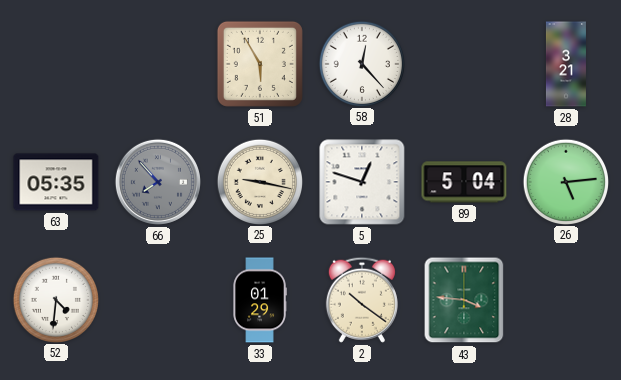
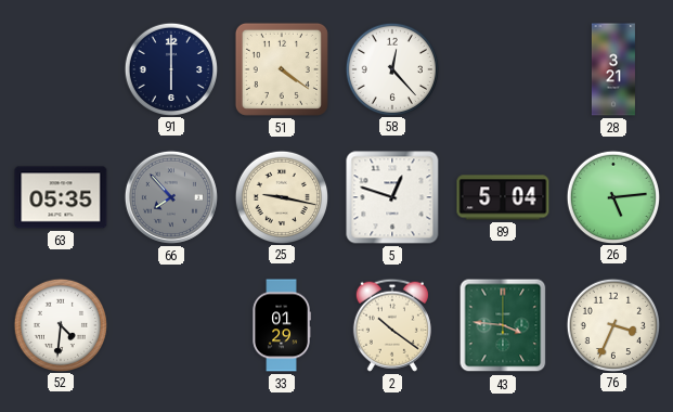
91: none -> 6:00
51: 5:55 -> 4:21
76: none -> 3:34
